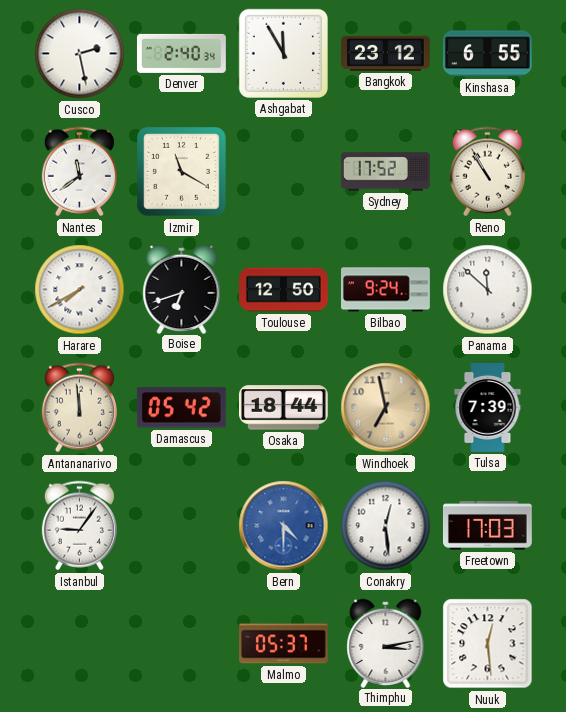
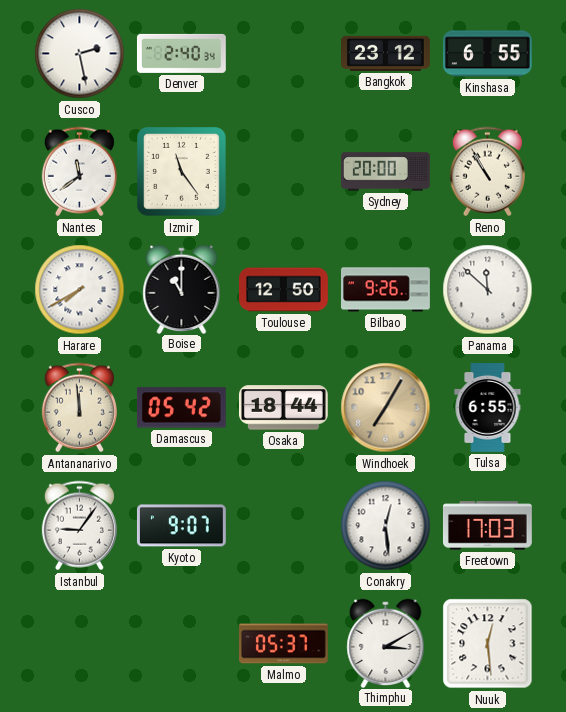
Ashgabat: 11:55 -> none
Izmir: 11:20 -> 11:24
Sydney: 17:52 -> 20:00
Boise: 6:42 -> 11:00
Bilbao: 9:24 -> 9:26
Windhoek: 6:58 -> 7:05
Tulsa: 7:39 -> 6:55
Kyoto: none -> 9:07
Bern: 4:30 -> none
Thimphu: 3:13 -> 3:10
